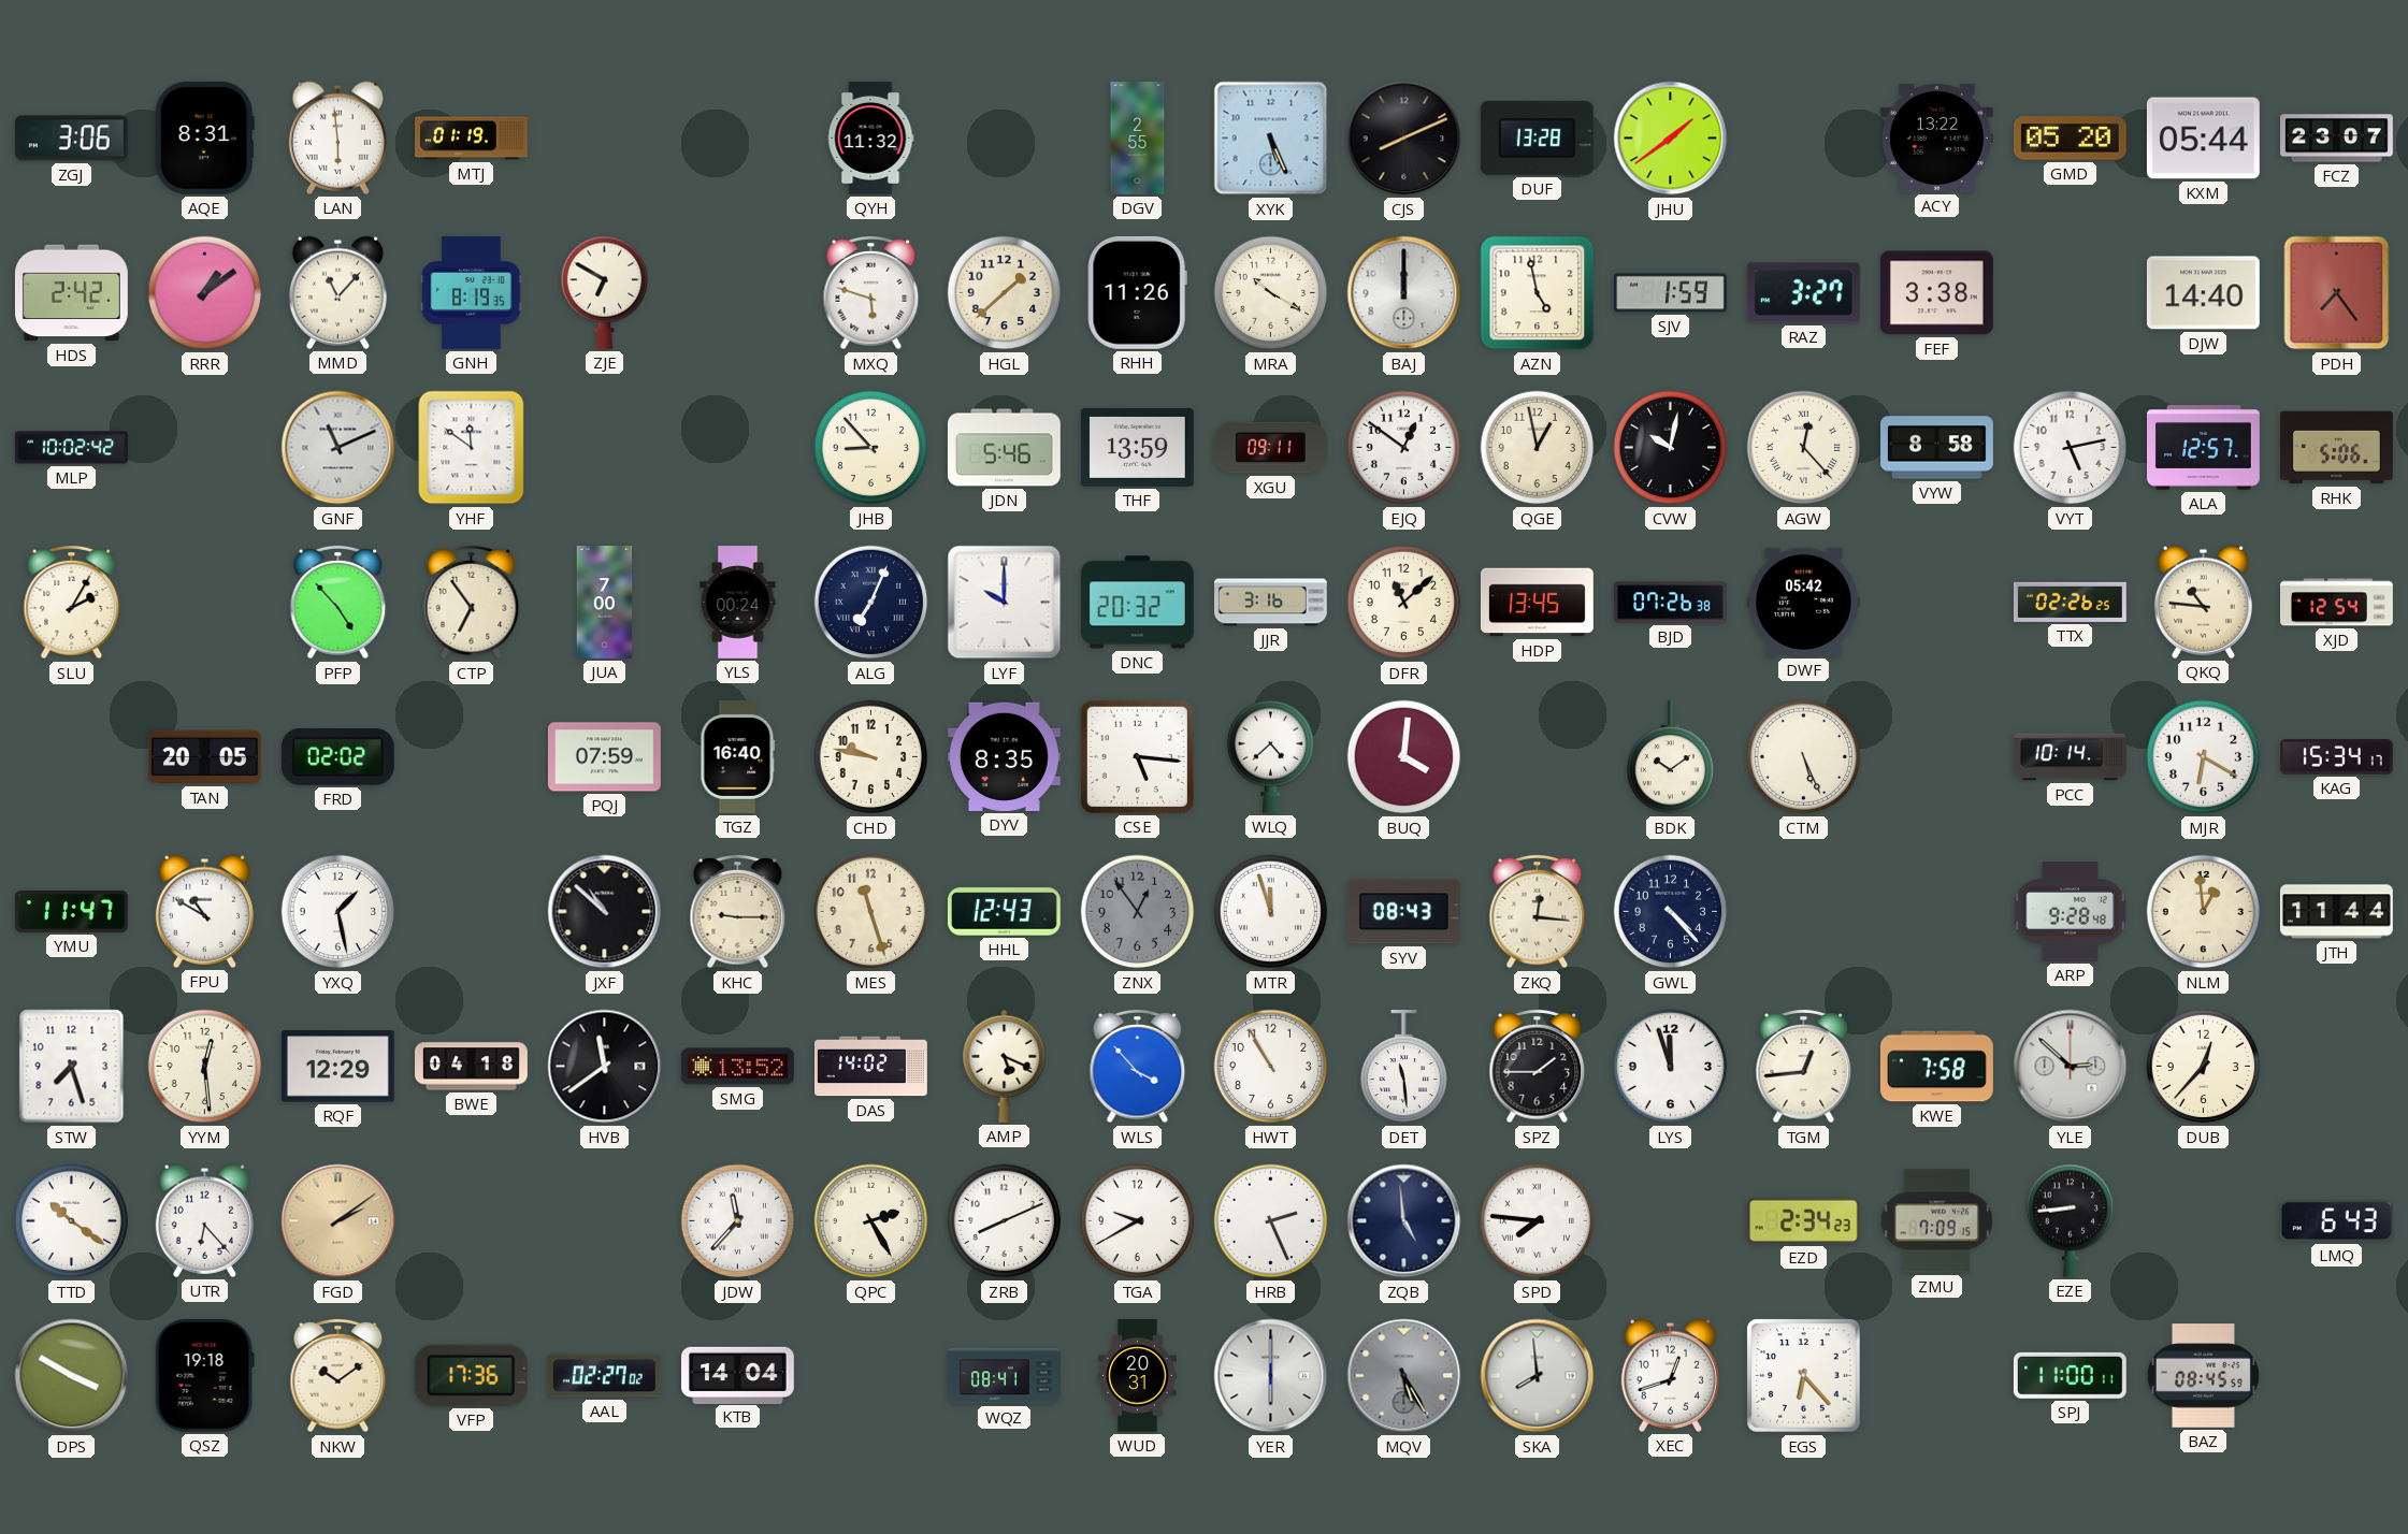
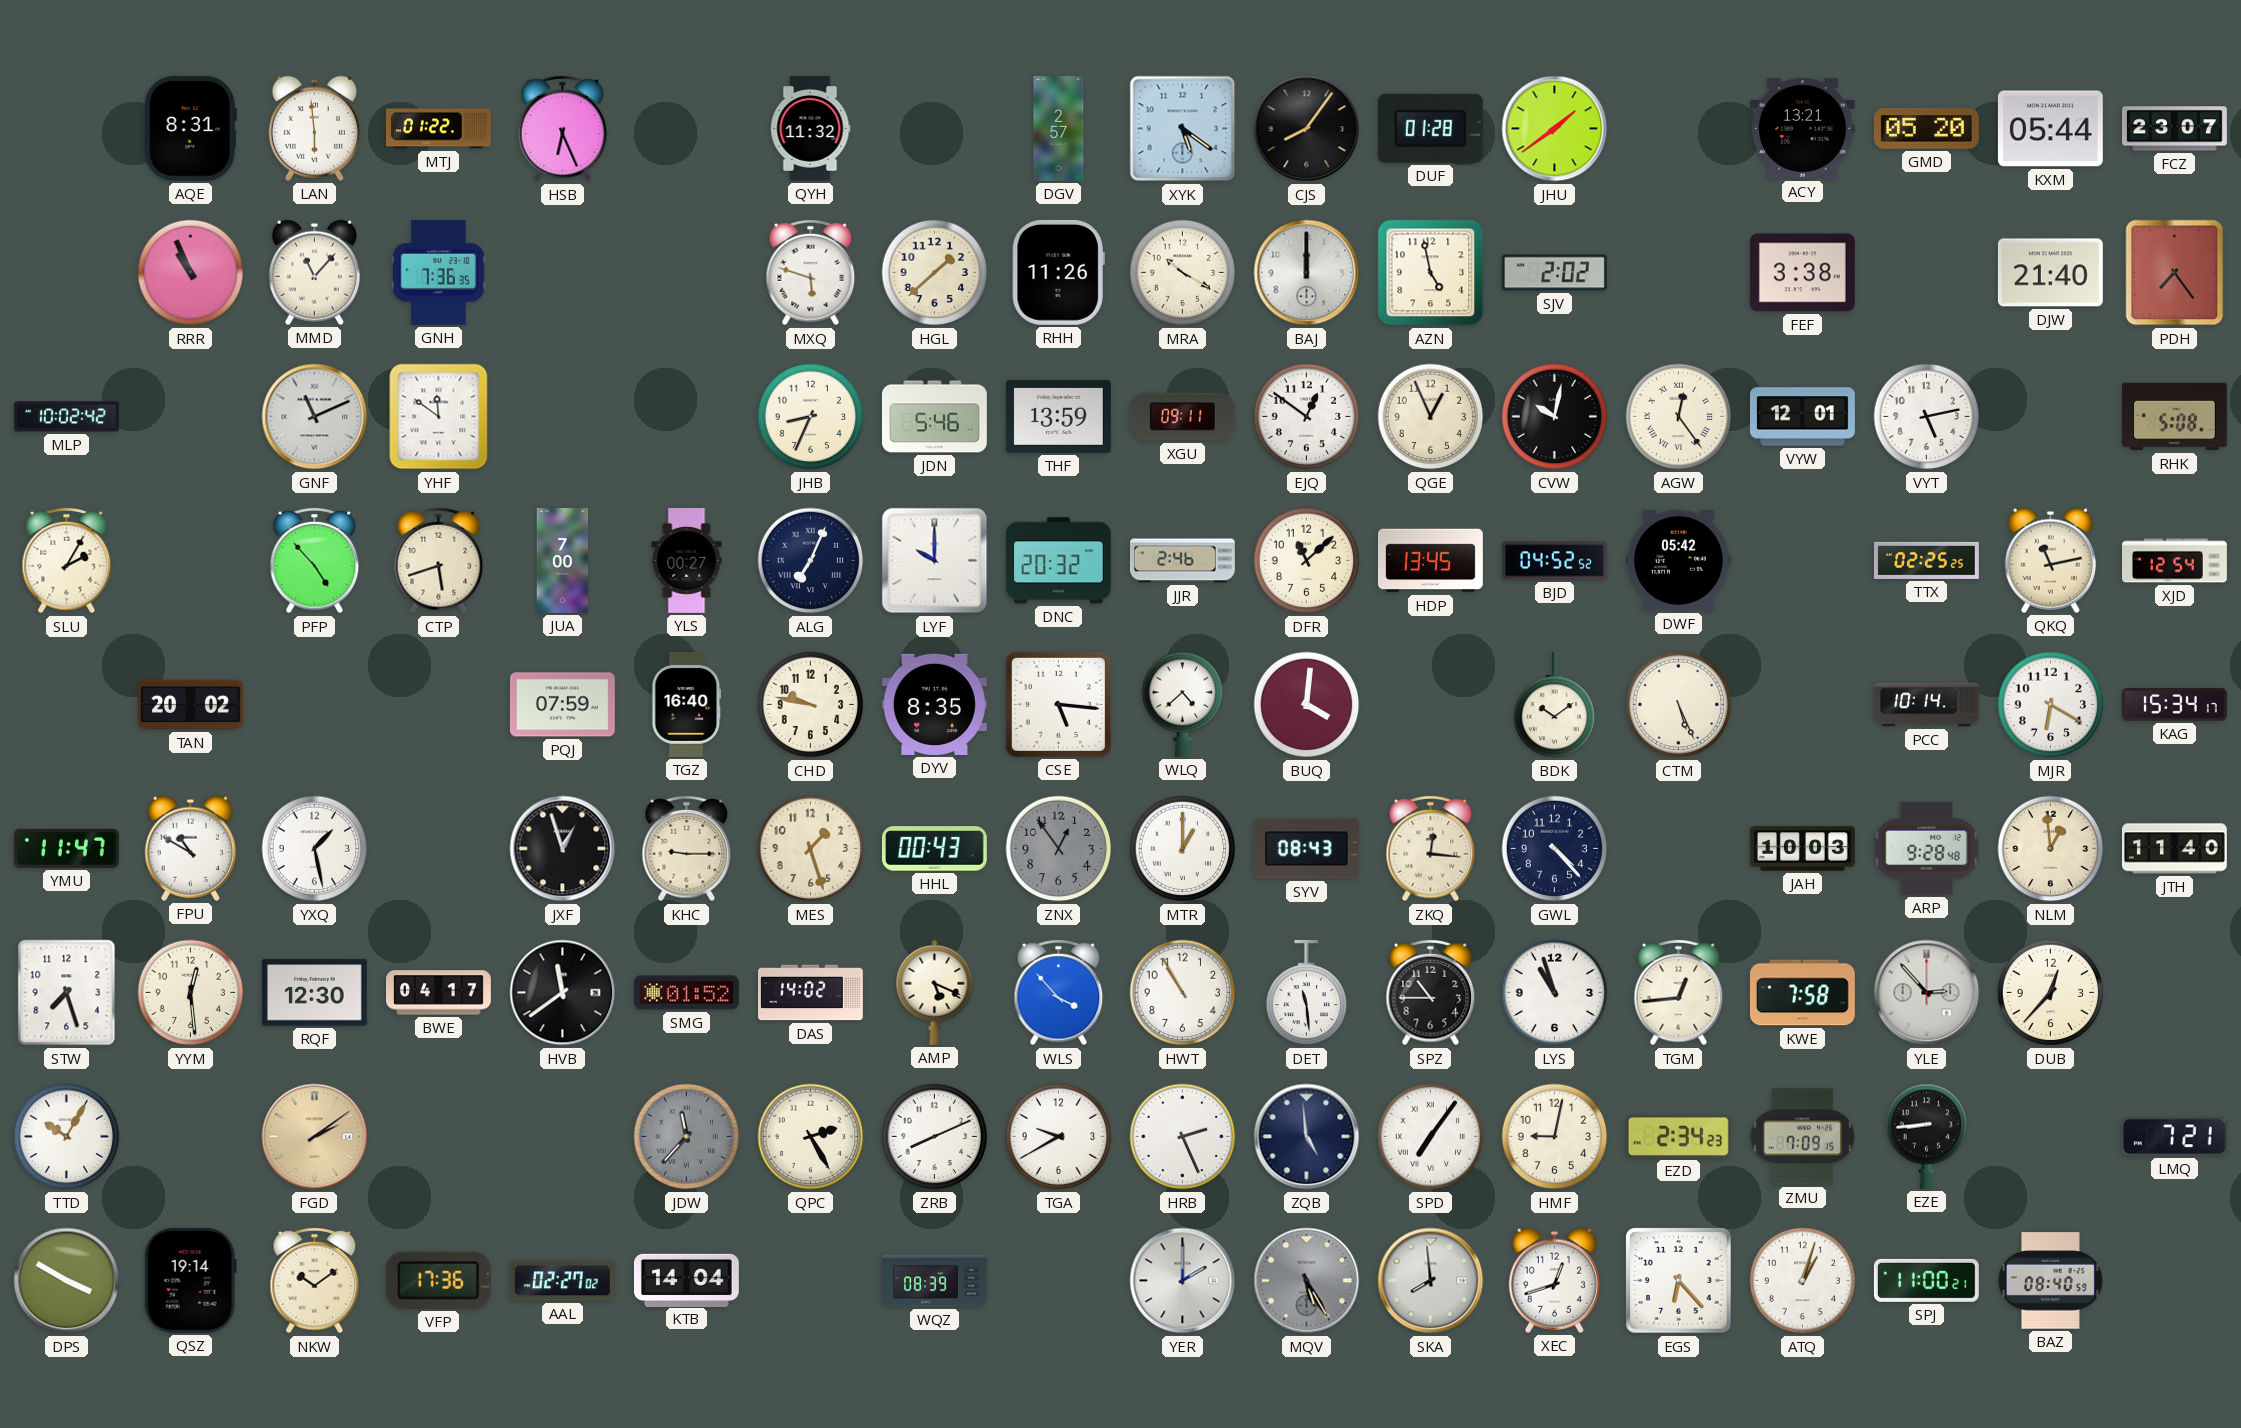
ZGJ: 3:06 -> none
MTJ: 01:19 -> 01:22
HSB: none -> 6:26
DGV: 2:55 -> 2:57
XYK: 5:26 -> 5:21
CJS: 8:11 -> 8:06
DUF: 13:28 -> 01:28
ACY: 13:22 -> 13:21
HDS: 2:42 -> none
RRR: 1:09 -> 10:56
GNH: 8:19 -> 7:36
ZJE: 6:50 -> none
SJV: 1:59 -> 2:02
RAZ: 3:27 -> none
DJW: 14:40 -> 21:40
JHB: 8:53 -> 8:34
QGE: 12:58 -> 12:56
AGW: 12:23 -> 12:24
VYW: 8:58 -> 12:01
ALA: 12:57 -> none
RHK: 5:06 -> 5:08
CTP: 6:54 -> 5:42
YLS: 00:24 -> 00:27
JJR: 3:16 -> 2:46
BJD: 07:26 -> 04:52
TTX: 02:26 -> 02:25
QKQ: 10:46 -> 11:13
TAN: 20:05 -> 20:02
FRD: 02:02 -> none
JXF: 10:52 -> 12:57
MES: 11:27 -> 1:27
HHL: 12:43 -> 00:43
MTR: 11:57 -> 1:00
JAH: none -> 10:03
JTH: 11:44 -> 11:40
RQF: 12:29 -> 12:30
BWE: 04:18 -> 04:17
SMG: 13:52 -> 01:52
SPZ: 1:45 -> 10:45
LYS: 11:57 -> 10:57
YLE: 2:52 -> 2:53
TTD: 10:21 -> 10:05
UTR: 6:23 -> none
JDW dial: white -> grey
SPD: 7:46 -> 7:06
HMF: none -> 9:02
LMQ: 6:43 -> 7:21
QSZ: 19:18 -> 19:14
WQZ: 08:41 -> 08:39
WUD: 20:31 -> none
YER: 6:00 -> 2:00
ATQ: none -> 1:03
SPJ: 11:00:11 -> 11:00:21
BAZ: 08:45 -> 08:40
